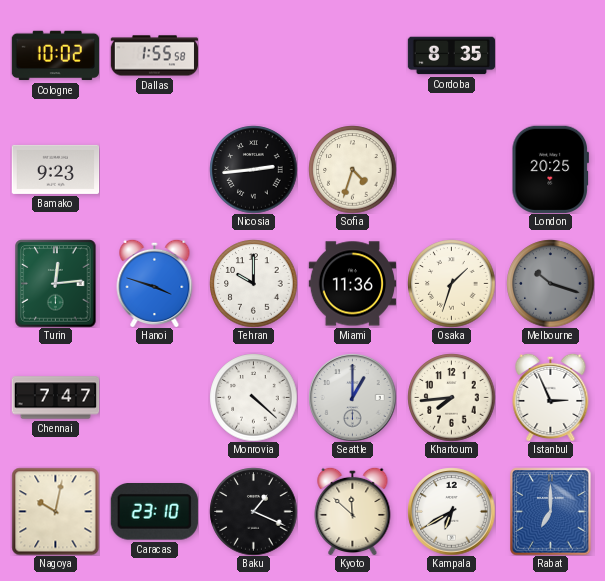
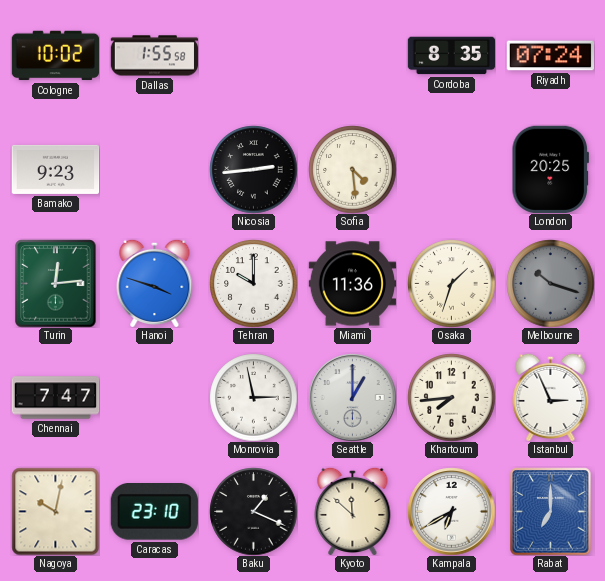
Riyadh: none -> 07:24
Sofia: 4:33 -> 4:29
Monrovia: 4:22 -> 2:58
